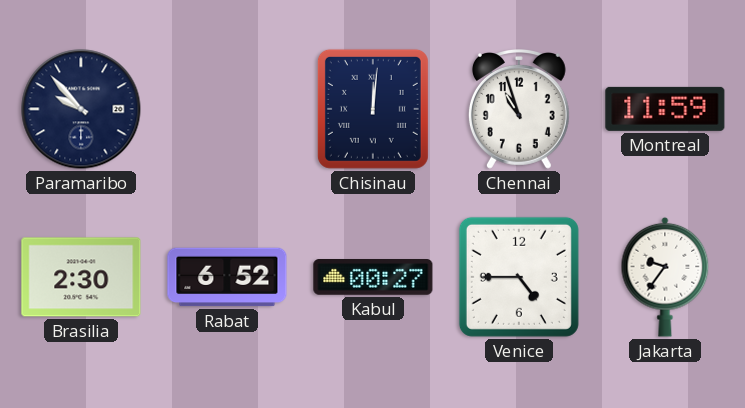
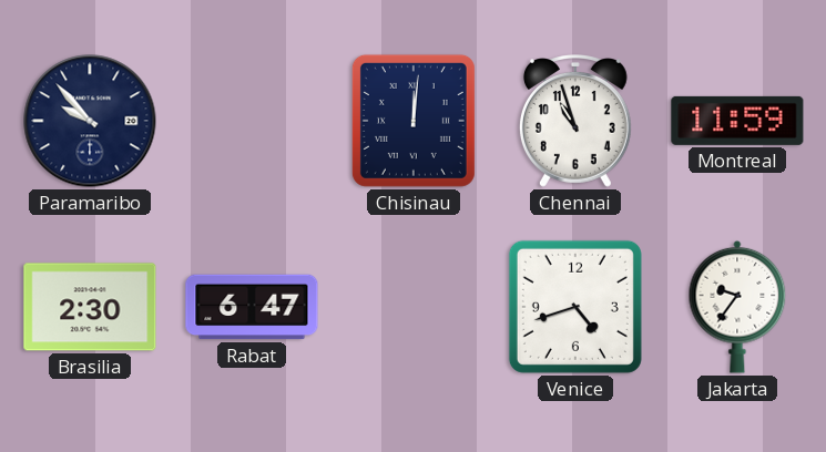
Rabat: 6:52 -> 6:47
Kabul: 00:27 -> none
Venice: 4:45 -> 4:42
